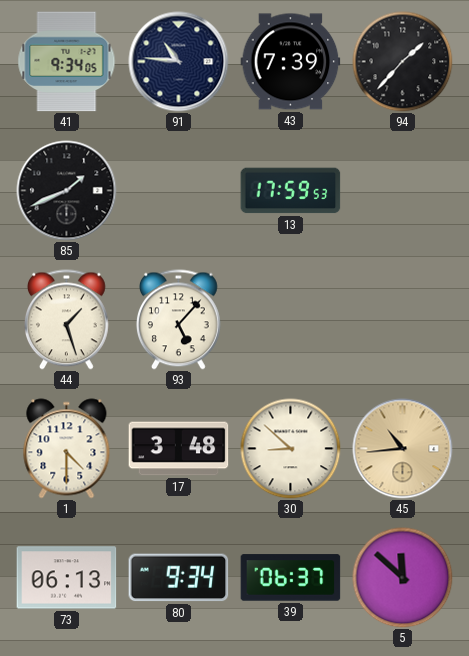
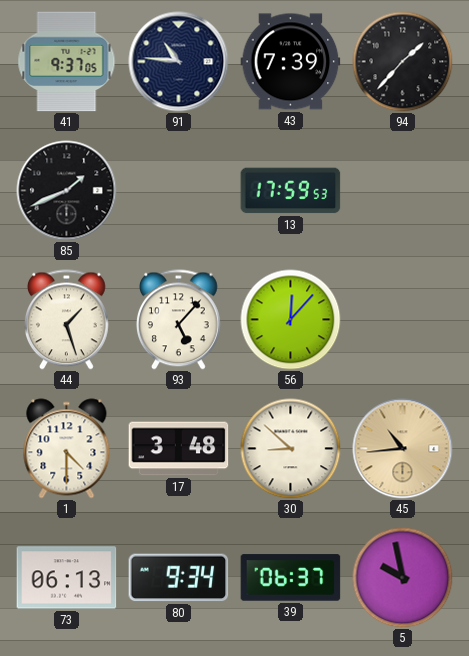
41: 9:34 -> 9:37
56: none -> 12:07
5: 11:52 -> 9:58
